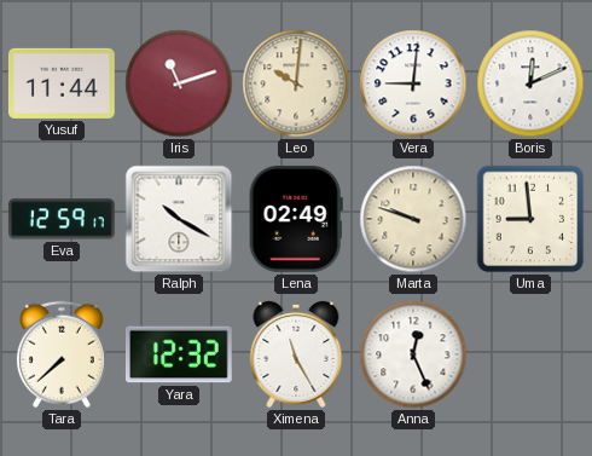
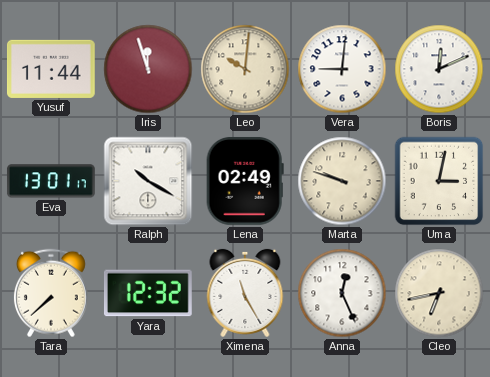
Iris: 11:12 -> 11:57
Eva: 12:59 -> 13:01
Uma: 8:59 -> 3:02
Cleo: none -> 6:43
